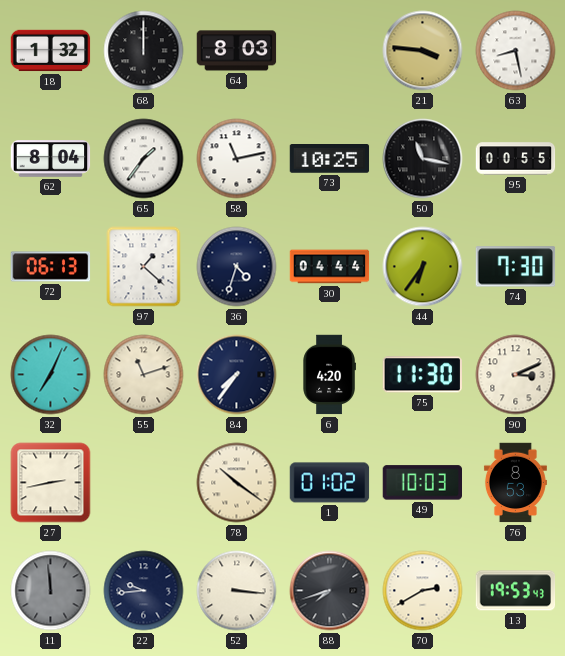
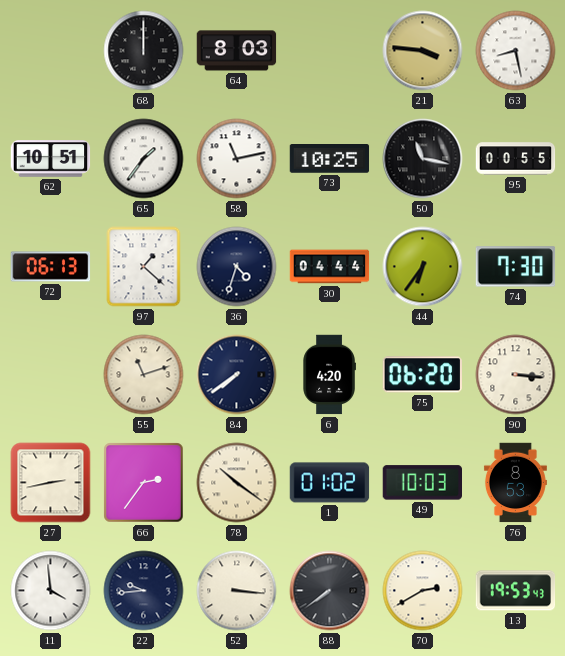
18: 1:32 -> none
62: 8:04 -> 10:51
32: 7:04 -> none
84: 7:36 -> 7:39
75: 11:30 -> 06:20
90: 3:11 -> 3:16
66: none -> 2:36
11: 11:59 -> 3:59
11 dial: grey -> white
88: 7:42 -> 7:39
